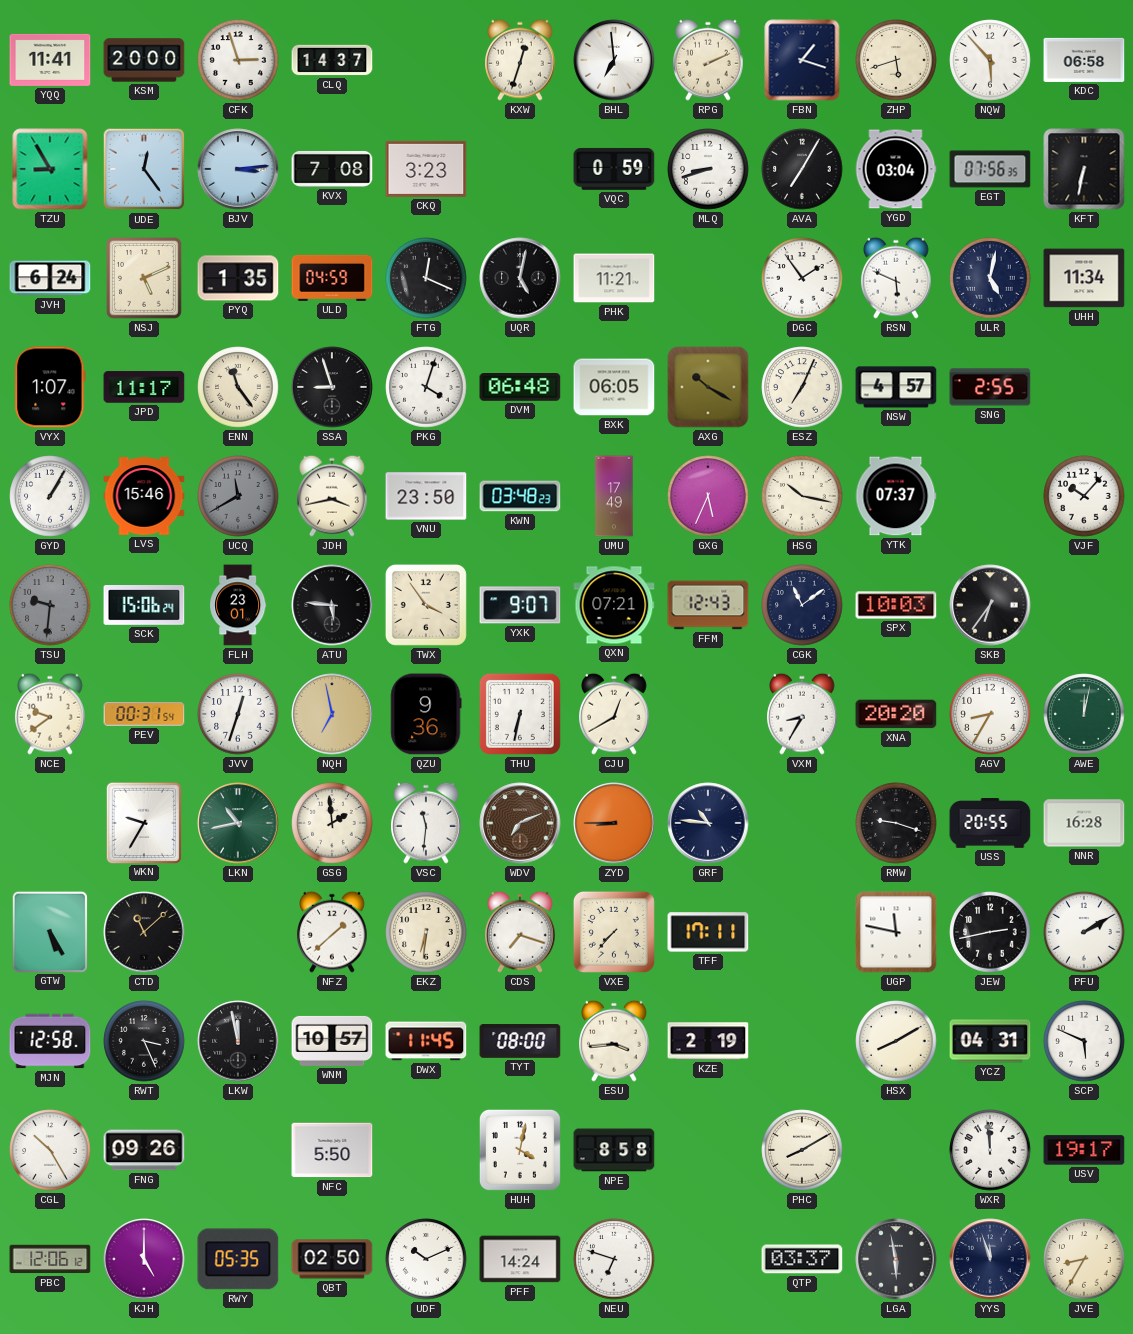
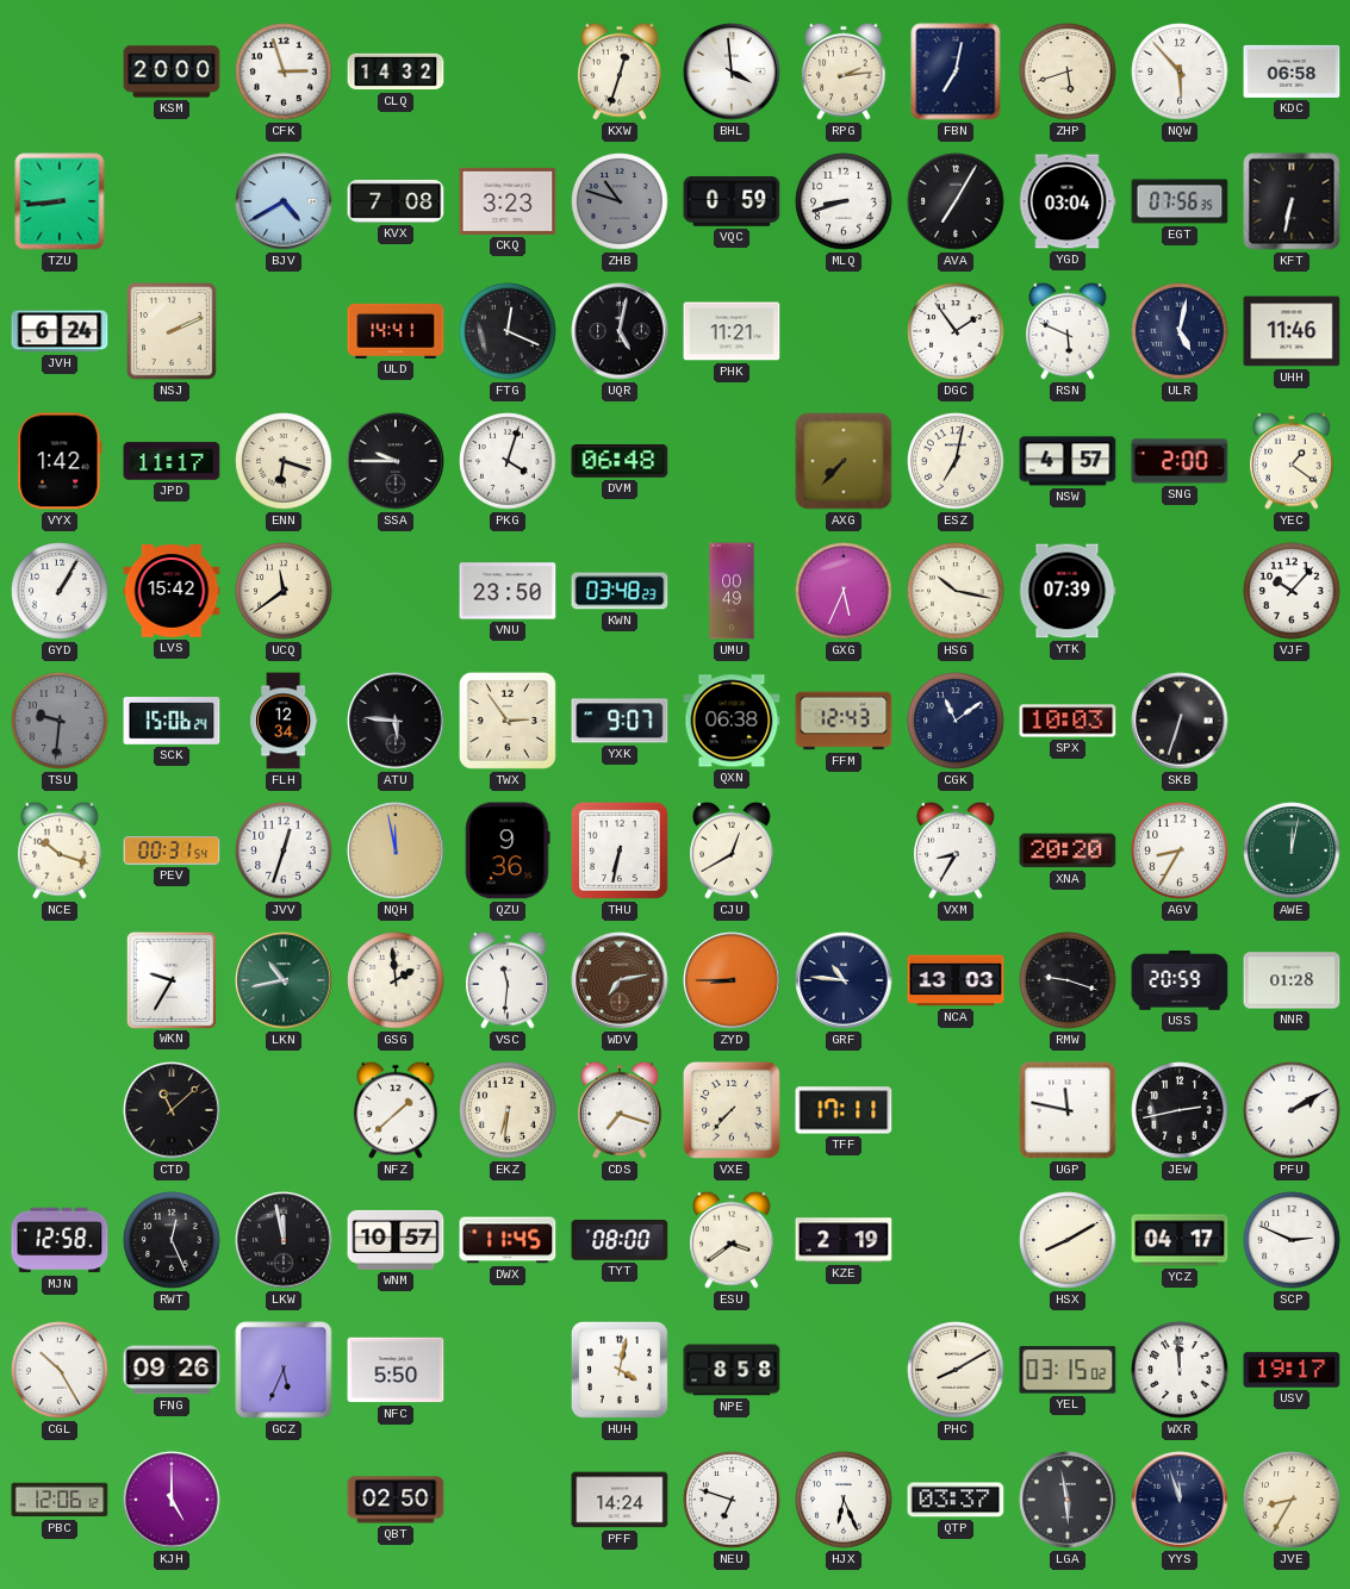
YQQ: 11:41 -> none
CLQ: 14:37 -> 14:32
BHL: 6:59 -> 3:59
RPG: 2:11 -> 2:14
FBN: 1:18 -> 7:02
TZU: 8:55 -> 8:44
UDE: 12:24 -> none
BJV: 3:14 -> 4:40
ZHB: none -> 10:48
NSJ: 5:11 -> 2:11
PYQ: 1:35 -> none
ULD: 04:59 -> 14:41
UHH: 11:34 -> 11:46
VYX: 1:07 -> 1:42
ENN: 11:24 -> 6:18
SSA: 8:57 -> 9:45
BXK: 06:05 -> none
AXG: 10:20 -> 7:37
ESZ: 7:04 -> 7:02
SNG: 2:55 -> 2:00
YEC: none -> 1:21
LVS: 15:46 -> 15:42
UCQ: 11:40 -> 11:39
UCQ dial: grey -> cream
JDH: 3:43 -> none
UMU: 17:49 -> 00:49
YTK: 07:37 -> 07:39
FLH: 23:01 -> 12:34
TWX: 3:54 -> 2:54
QXN: 07:21 -> 06:38
SKB: 6:36 -> 6:33
NCE: 9:39 -> 10:18
NQH: 6:58 -> 11:58
WDV: 7:11 -> 7:13
NCA: none -> 13:03
USS: 20:55 -> 20:59
NNR: 16:28 -> 01:28
GTW: 5:25 -> none
RWT: 3:26 -> 12:26
ESU: 3:44 -> 3:39
YCZ: 04:31 -> 04:17
SCP: 5:49 -> 2:49
GCZ: none -> 5:34
YEL: none -> 03:15
RWY: 05:35 -> none
UDF: 10:11 -> none
HJX: none -> 6:26
